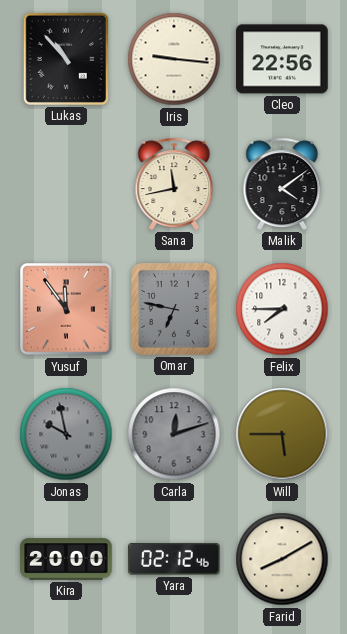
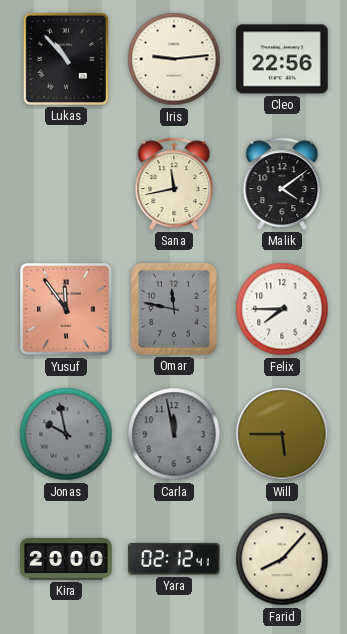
Iris: 9:16 -> 9:14
Omar: 6:47 -> 11:47
Carla: 12:12 -> 11:58
Yara: 02:12:46 -> 02:12:41
Farid: 8:10 -> 8:07
